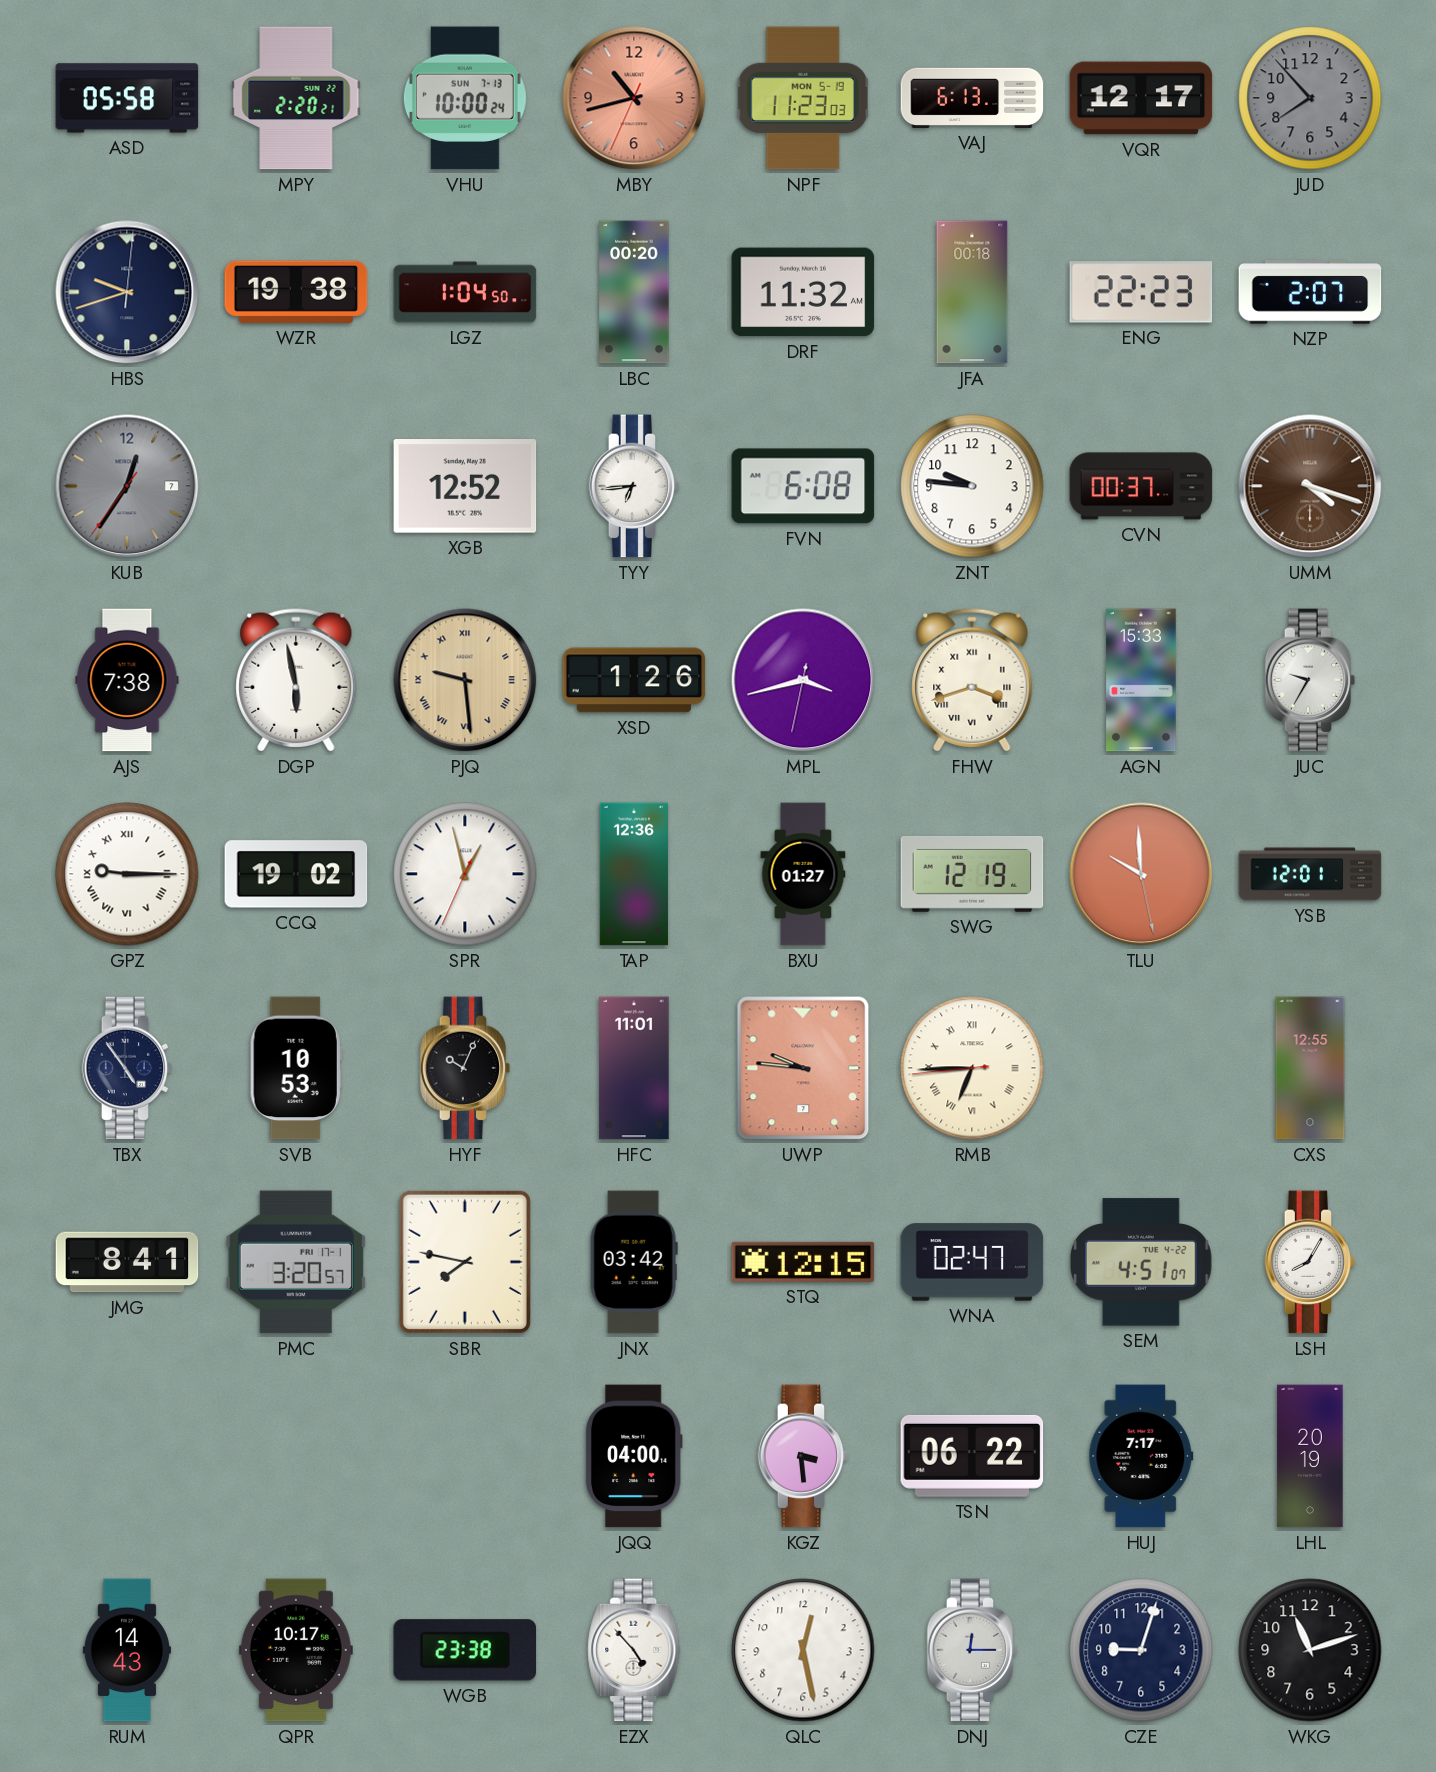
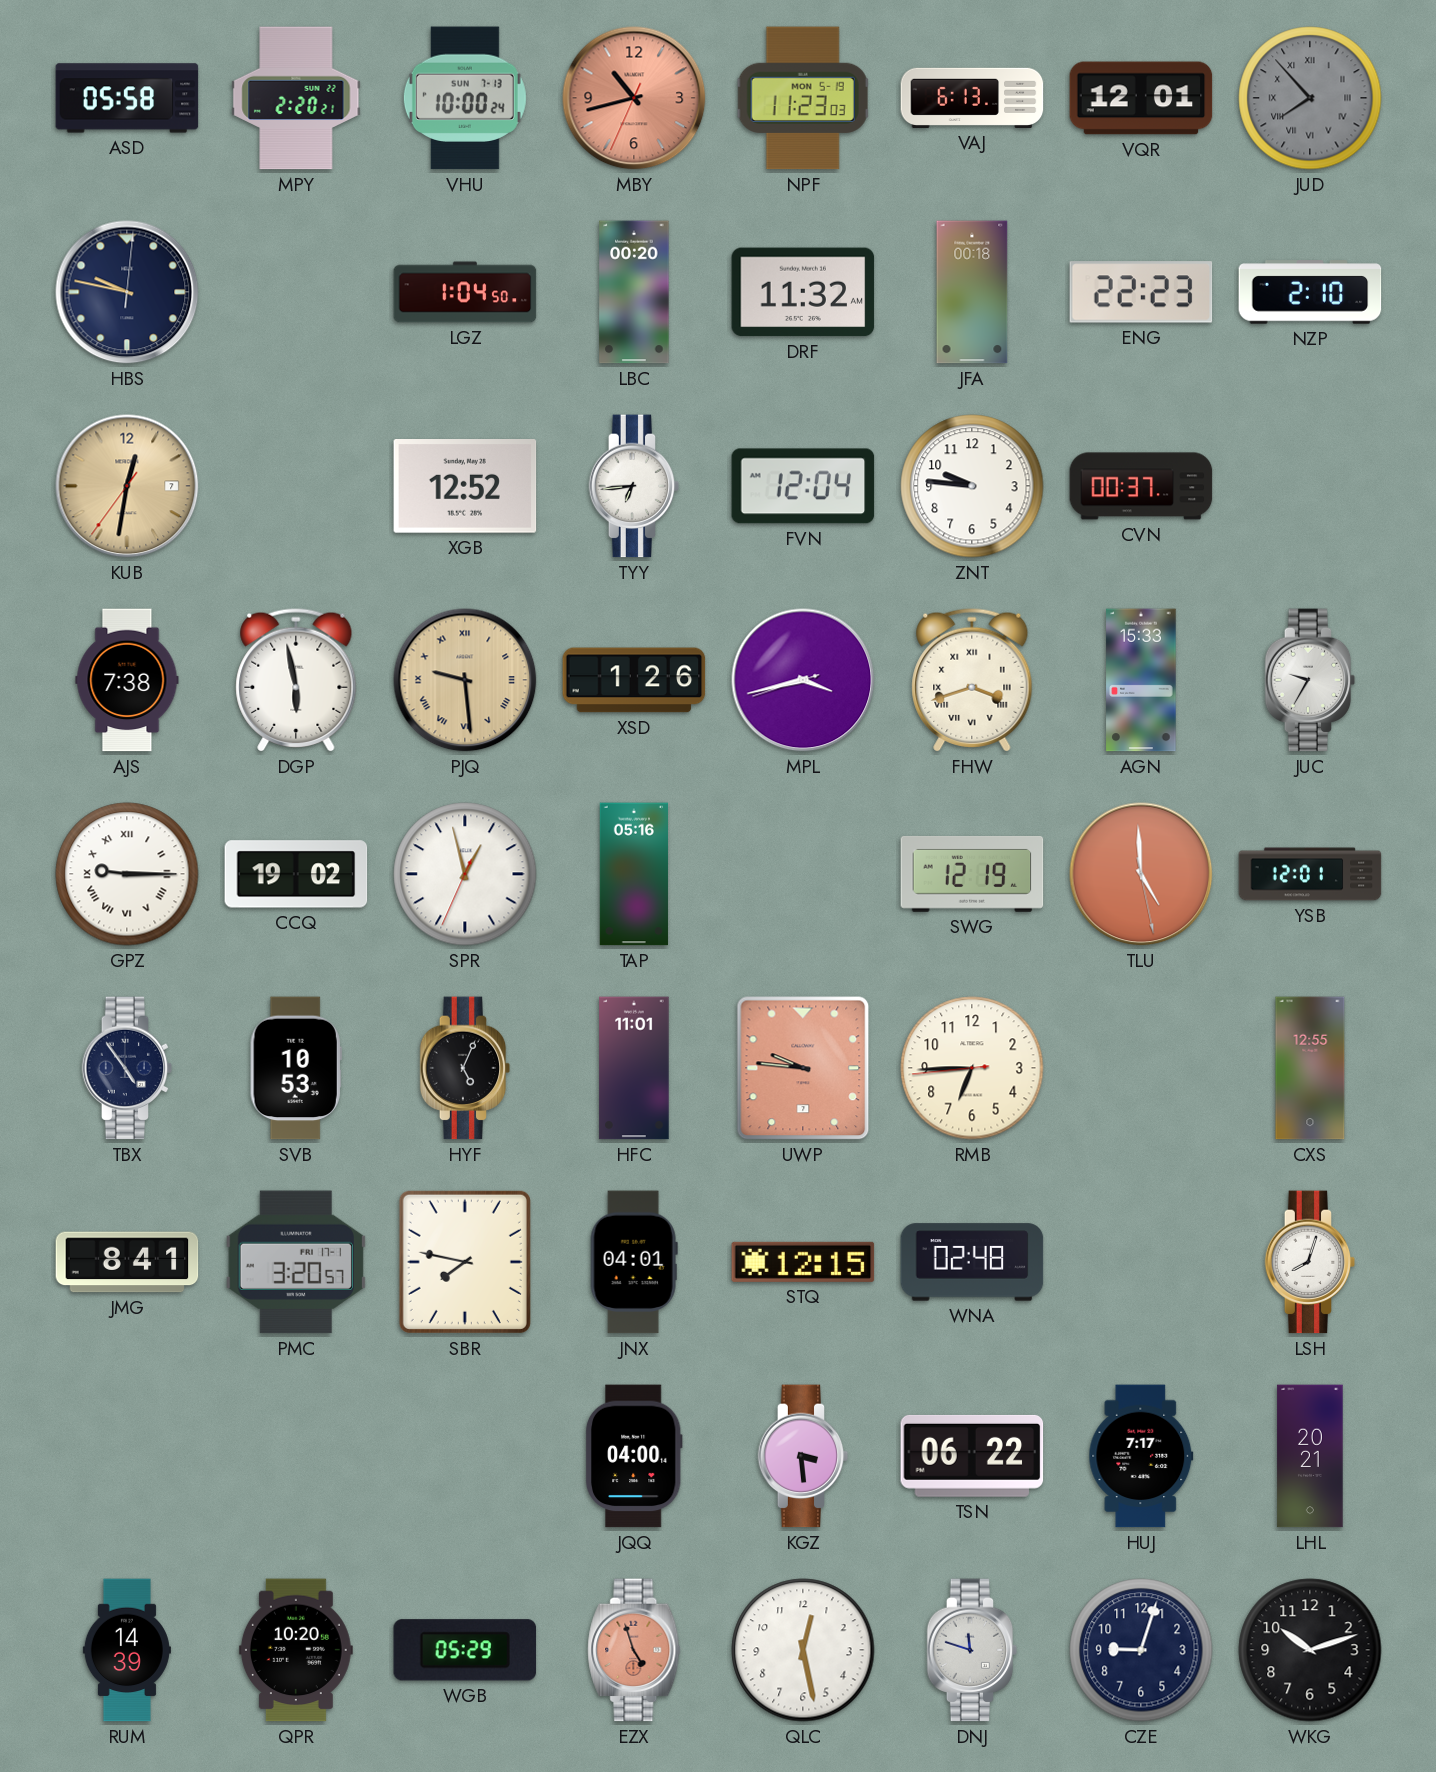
VQR: 12:17 -> 12:01
JUD numerals: Arabic -> Roman
HBS: 9:42 -> 9:47
WZR: 19:38 -> none
NZP: 2:07 -> 2:10
KUB: 12:35 -> 12:31
KUB dial: grey -> champagne
FVN: 6:08 -> 12:04
UMM: 4:18 -> none
MPL: 3:42:32 -> 3:42:42
TAP: 12:36 -> 05:16
BXU: 01:27 -> none
TLU: 9:59 -> 4:59
HYF: 10:04 -> 5:04
RMB numerals: Roman -> Arabic
JNX: 03:42 -> 04:01
WNA: 02:47 -> 02:48
SEM: 4:51 -> none
LSH: 8:05 -> 8:03
LHL: 20:19 -> 20:21
RUM: 14:43 -> 14:39
QPR: 10:17 -> 10:20
WGB: 23:38 -> 05:29
EZX: 4:53 -> 4:57
EZX dial: white -> salmon
DNJ: 12:15 -> 11:48
WKG: 11:12 -> 10:12
